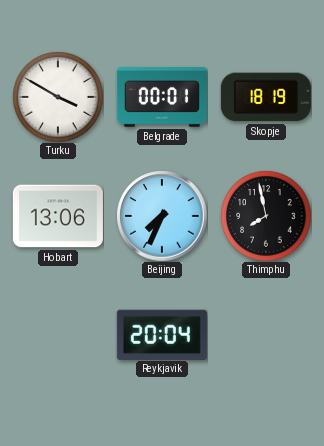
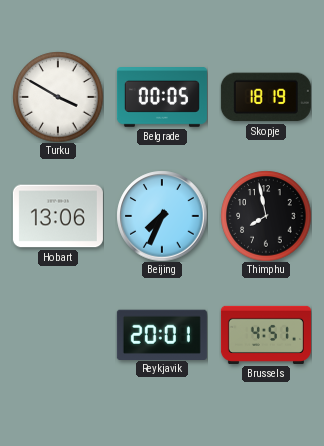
Belgrade: 00:01 -> 00:05
Reykjavik: 20:04 -> 20:01
Brussels: none -> 4:51
